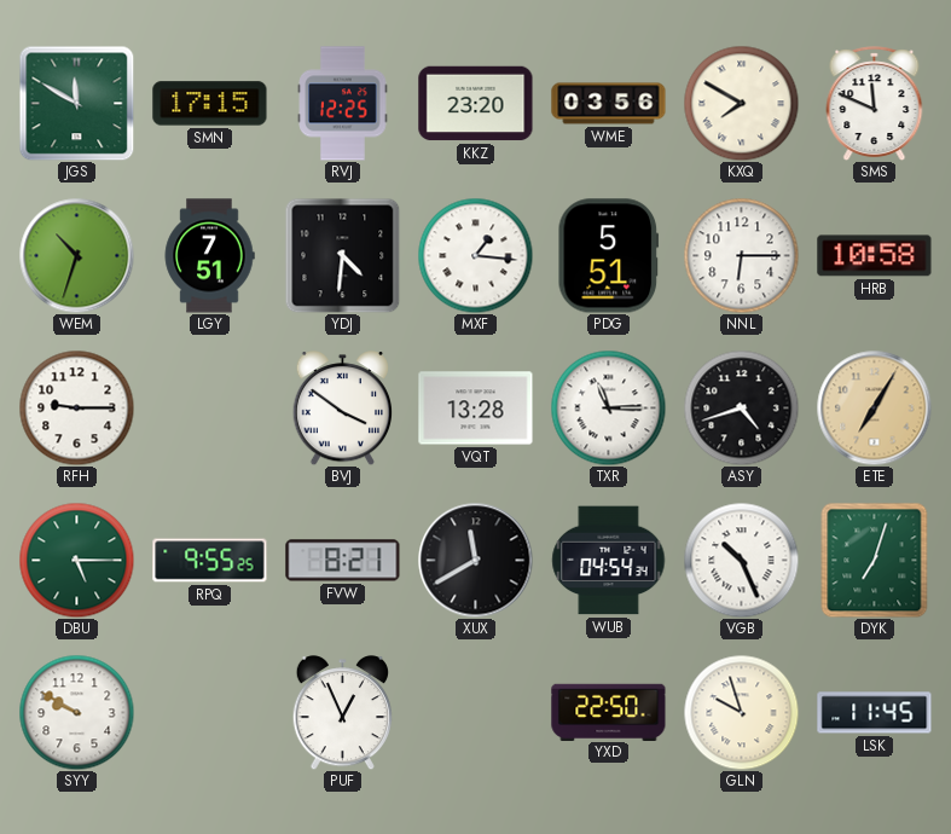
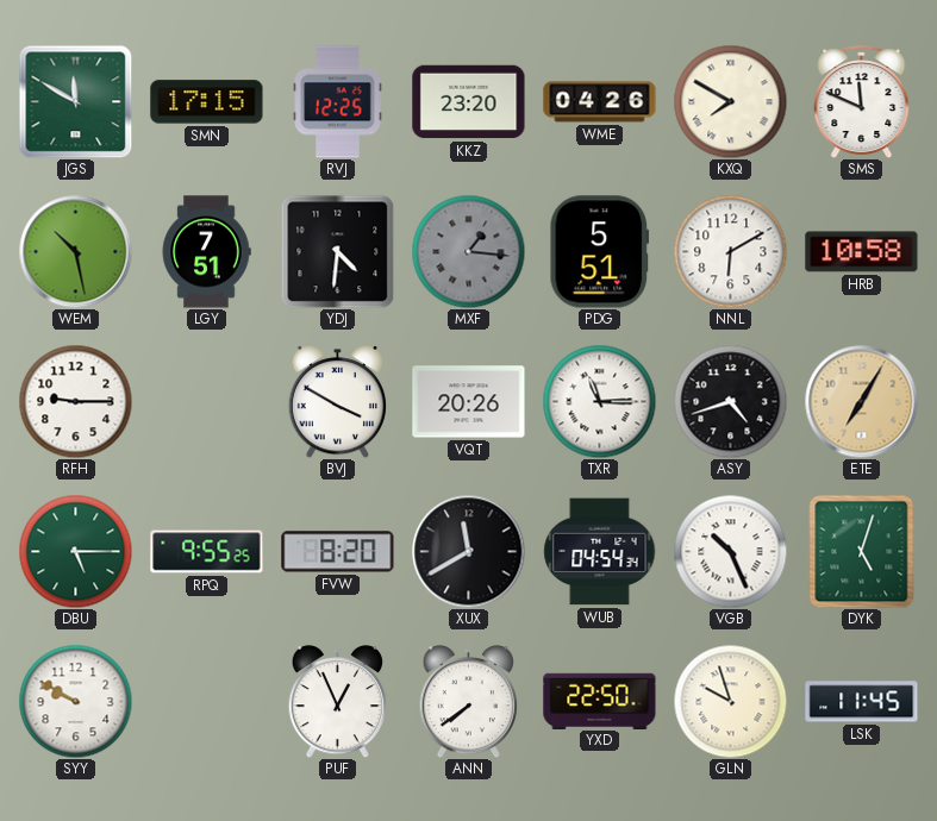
WME: 03:56 -> 04:26
WEM: 10:33 -> 10:28
MXF dial: white -> grey
NNL: 6:15 -> 6:10
BVJ: 3:51 -> 3:50
VQT: 13:28 -> 20:26
FVW: 8:21 -> 8:20
DYK: 7:03 -> 5:03
ANN: none -> 7:39
